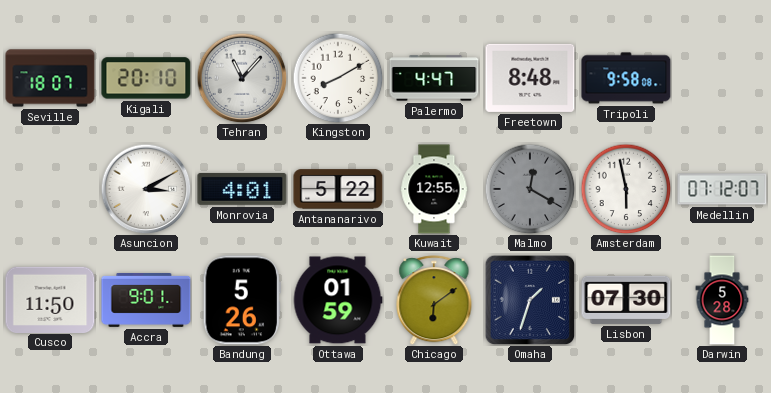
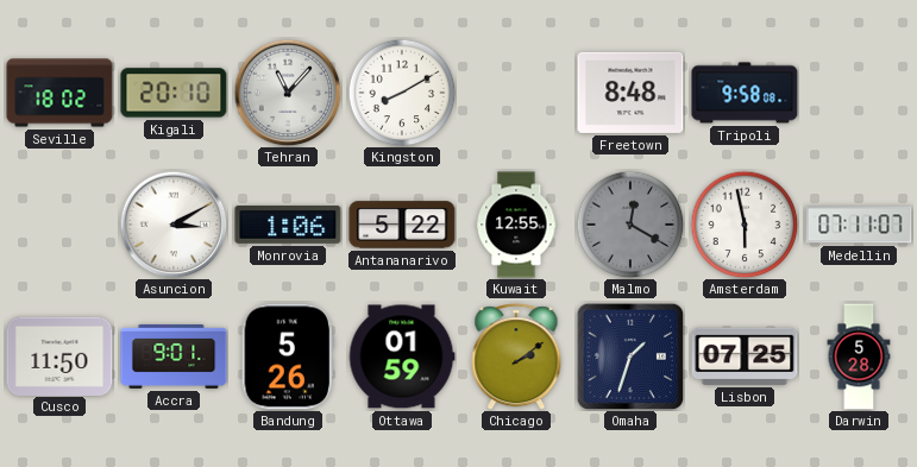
Seville: 18:07 -> 18:02
Palermo: 4:47 -> none
Monrovia: 4:01 -> 1:06
Medellin: 07:12 -> 07:11
Chicago: 6:09 -> 2:09
Lisbon: 07:30 -> 07:25
